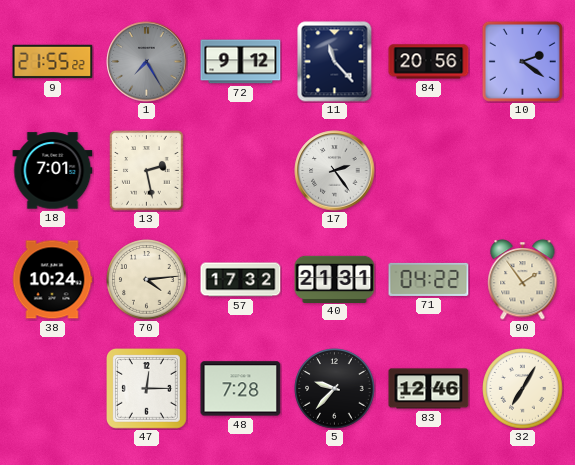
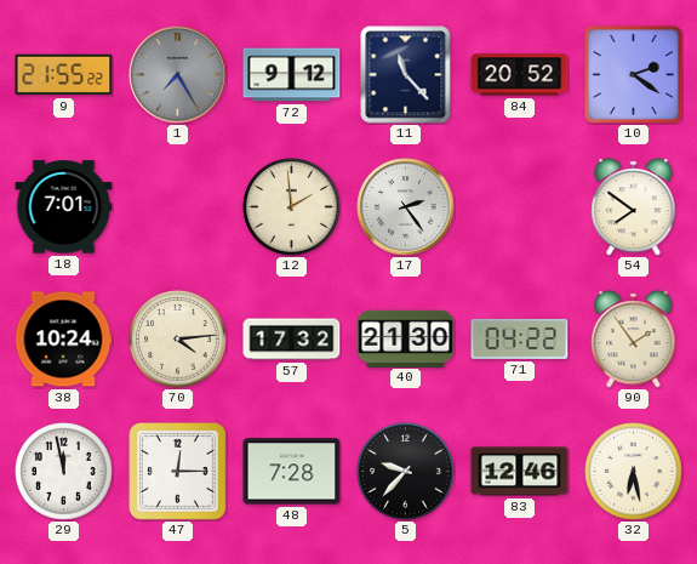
84: 20:56 -> 20:52
13: 2:28 -> none
12: none -> 1:59
54: none -> 7:51
40: 21:31 -> 21:30
29: none -> 11:58
32: 7:05 -> 6:28
